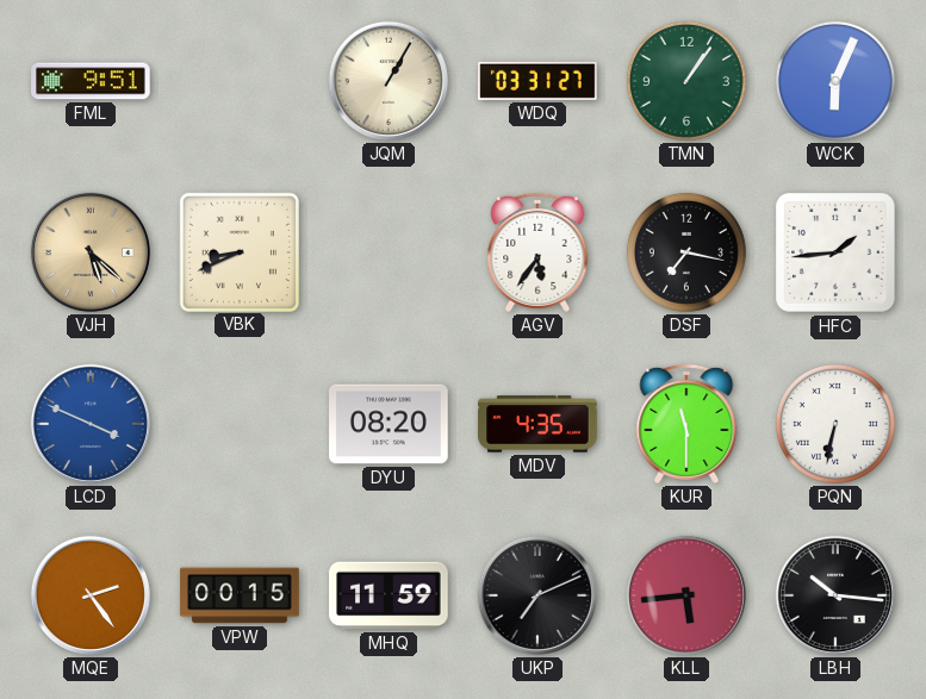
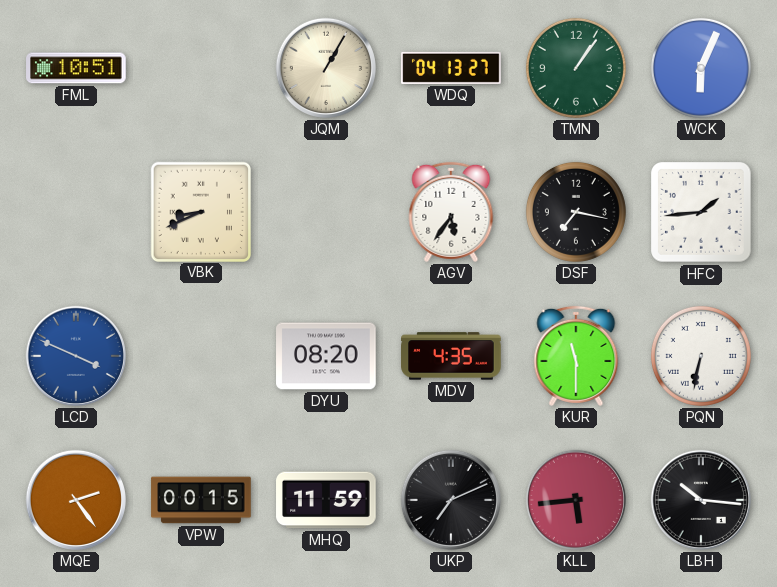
FML: 9:51 -> 10:51
WDQ: 03:31 -> 04:13
VJH: 5:22 -> none
